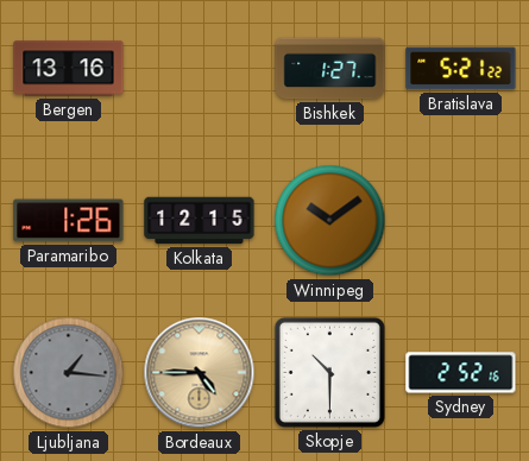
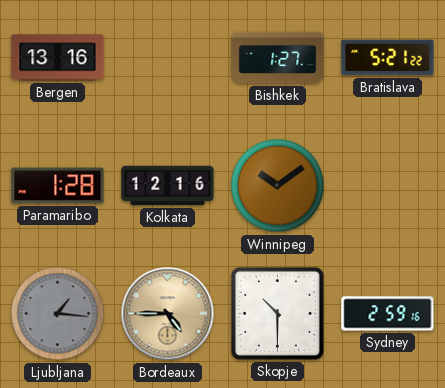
Paramaribo: 1:26 -> 1:28
Kolkata: 12:15 -> 12:16
Sydney: 2:52 -> 2:59
